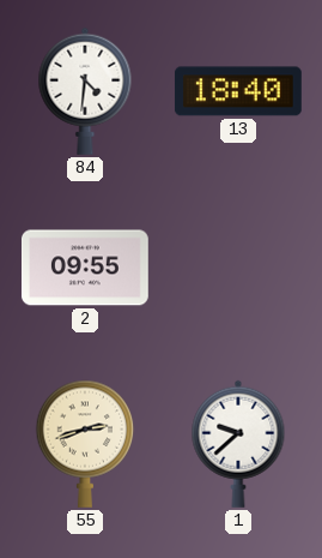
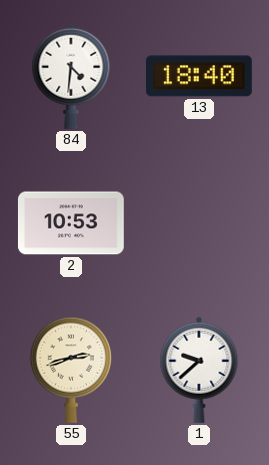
2: 09:55 -> 10:53
